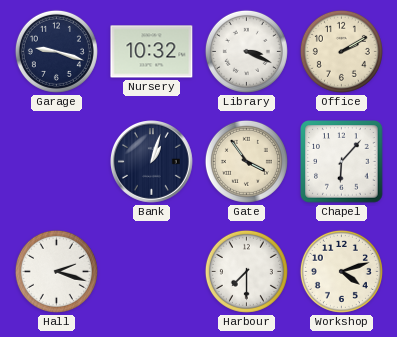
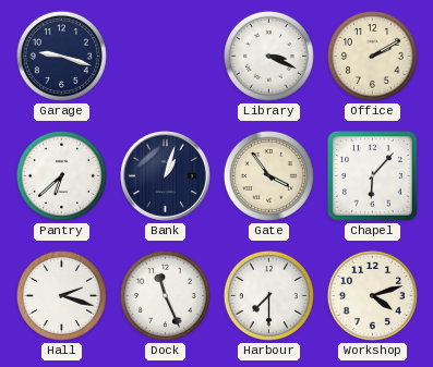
Nursery: 10:32 -> none
Pantry: none -> 6:38
Dock: none -> 11:26
